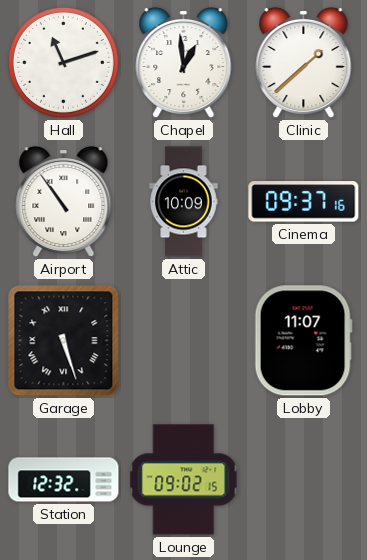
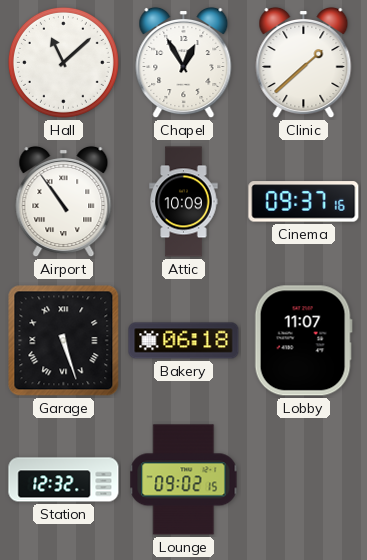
Hall: 11:12 -> 11:08
Chapel: 12:59 -> 12:55
Bakery: none -> 06:18
